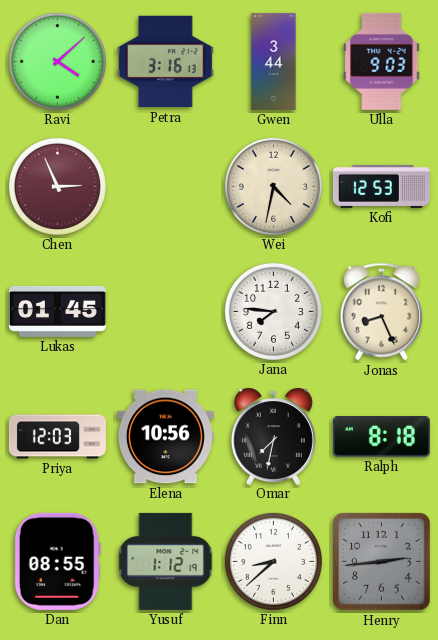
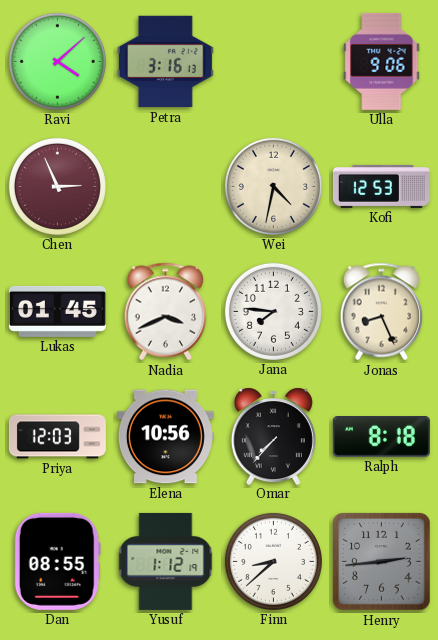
Gwen: 3:44 -> none
Ulla: 9:03 -> 9:06
Nadia: none -> 3:41
Omar: 7:32 -> 7:37
